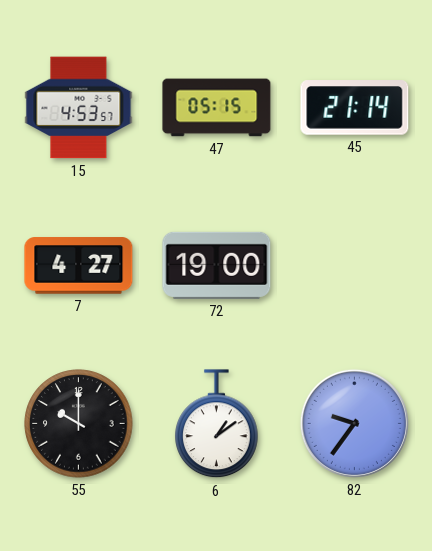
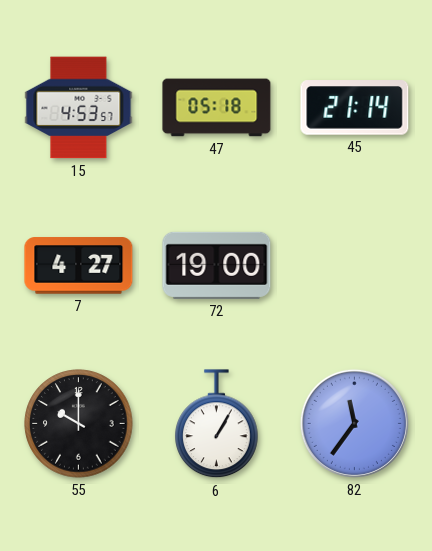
47: 05:15 -> 05:18
6: 1:09 -> 1:05
82: 9:36 -> 11:36
